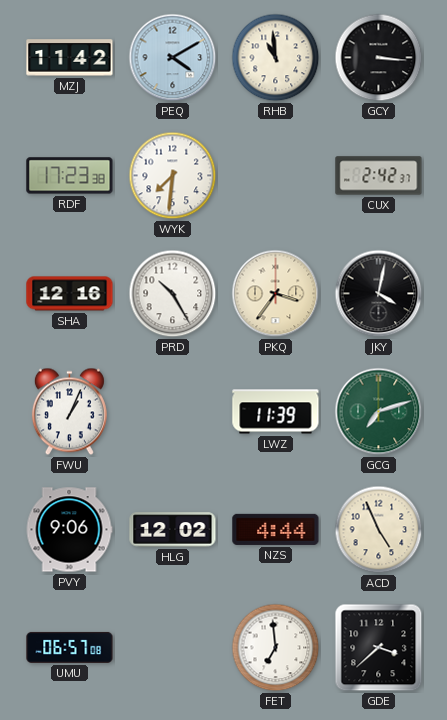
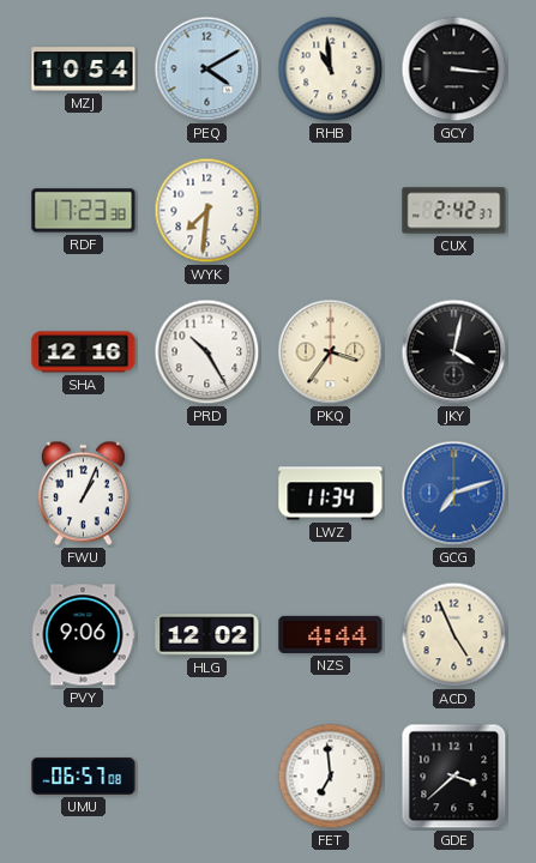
MZJ: 11:42 -> 10:54
LWZ: 11:39 -> 11:34
GCG dial: green -> blue
